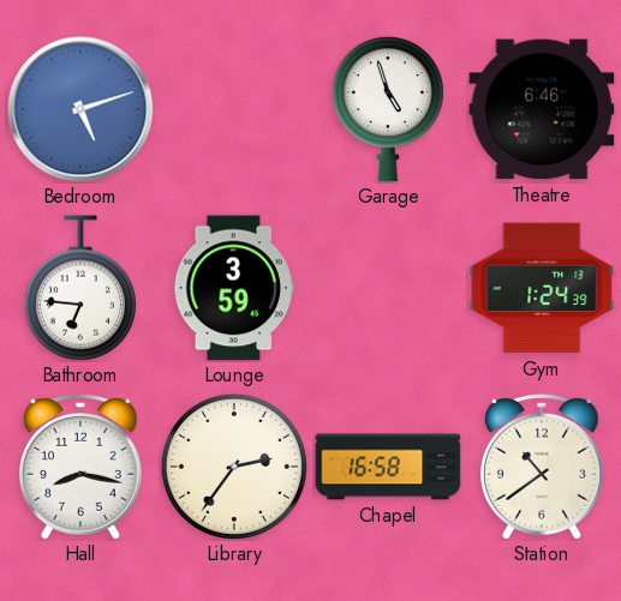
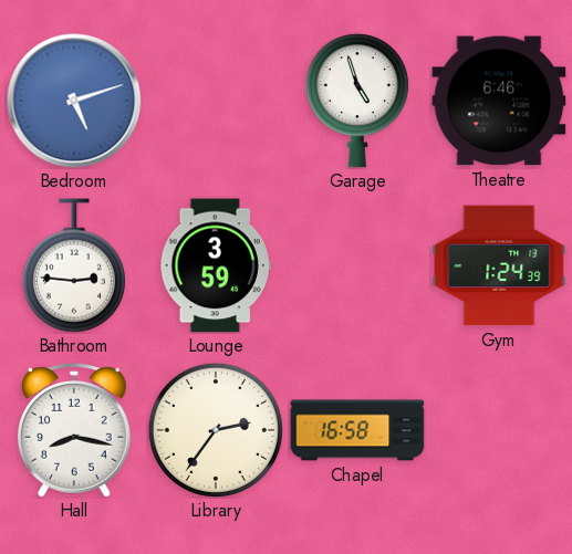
Bathroom: 6:46 -> 2:46
Station: 10:39 -> none
